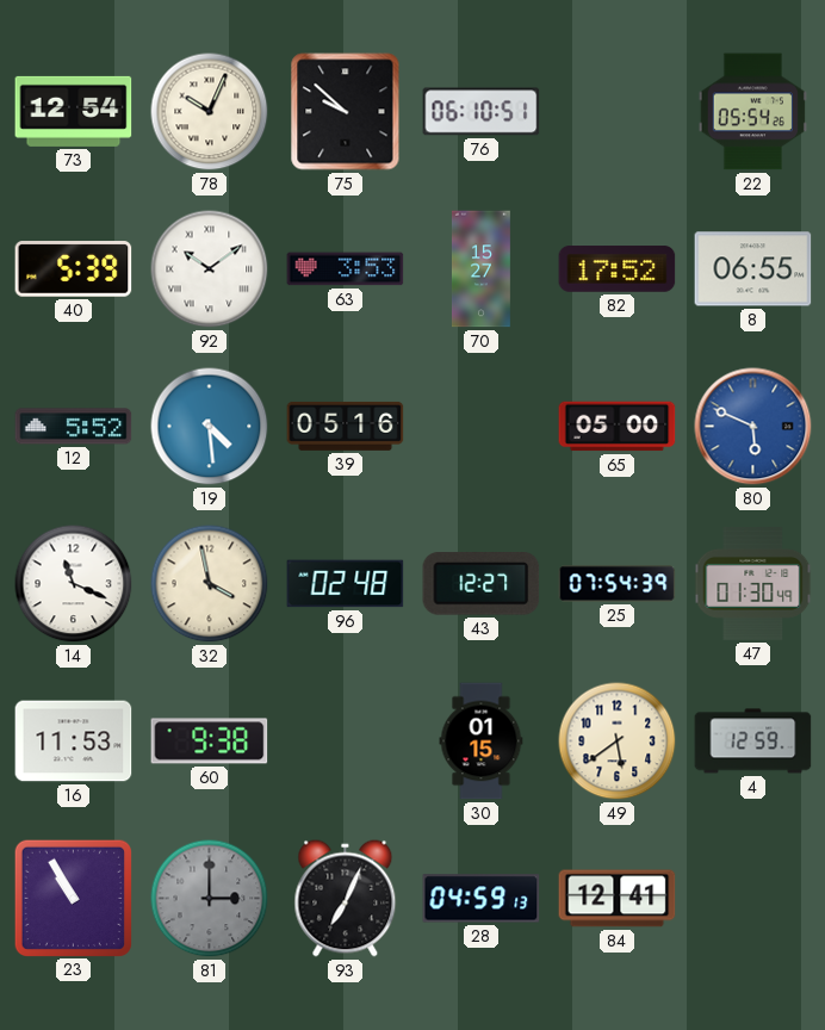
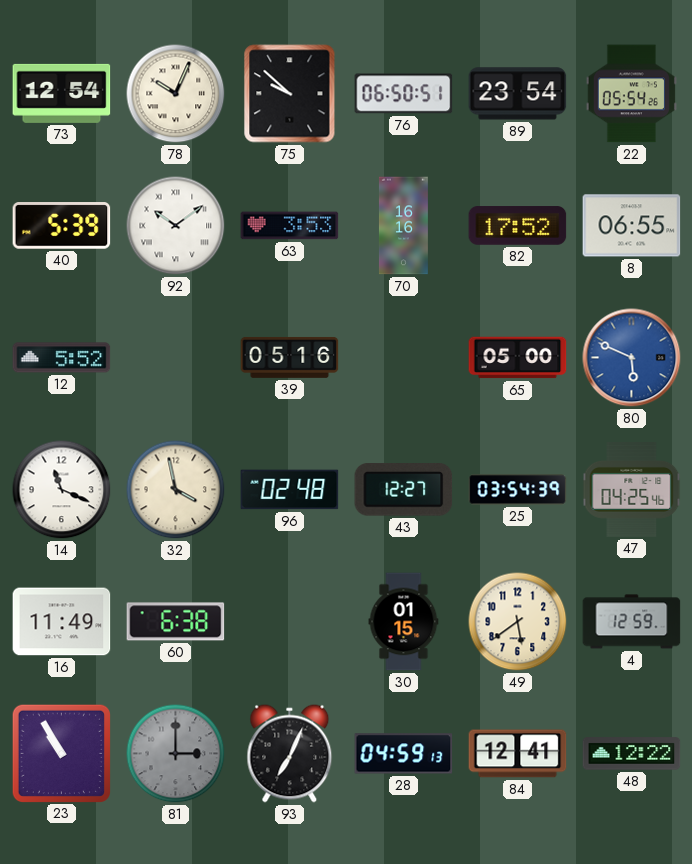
76: 06:10 -> 06:50
89: none -> 23:54
70: 15:27 -> 16:16
19: 4:29 -> none
25: 07:54 -> 03:54
47: 01:30 -> 04:25
16: 11:53 -> 11:49
60: 9:38 -> 6:38
48: none -> 12:22
